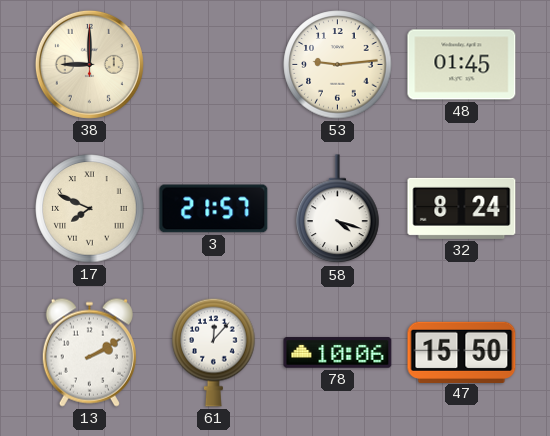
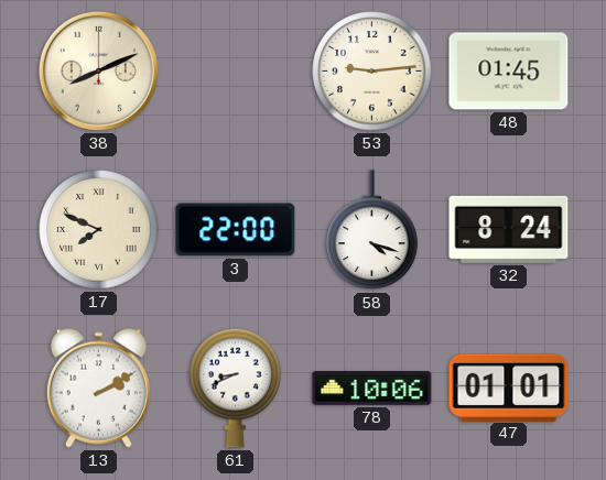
38: 9:00 -> 8:11
3: 21:57 -> 22:00
61: 12:07 -> 8:41
47: 15:50 -> 01:01
